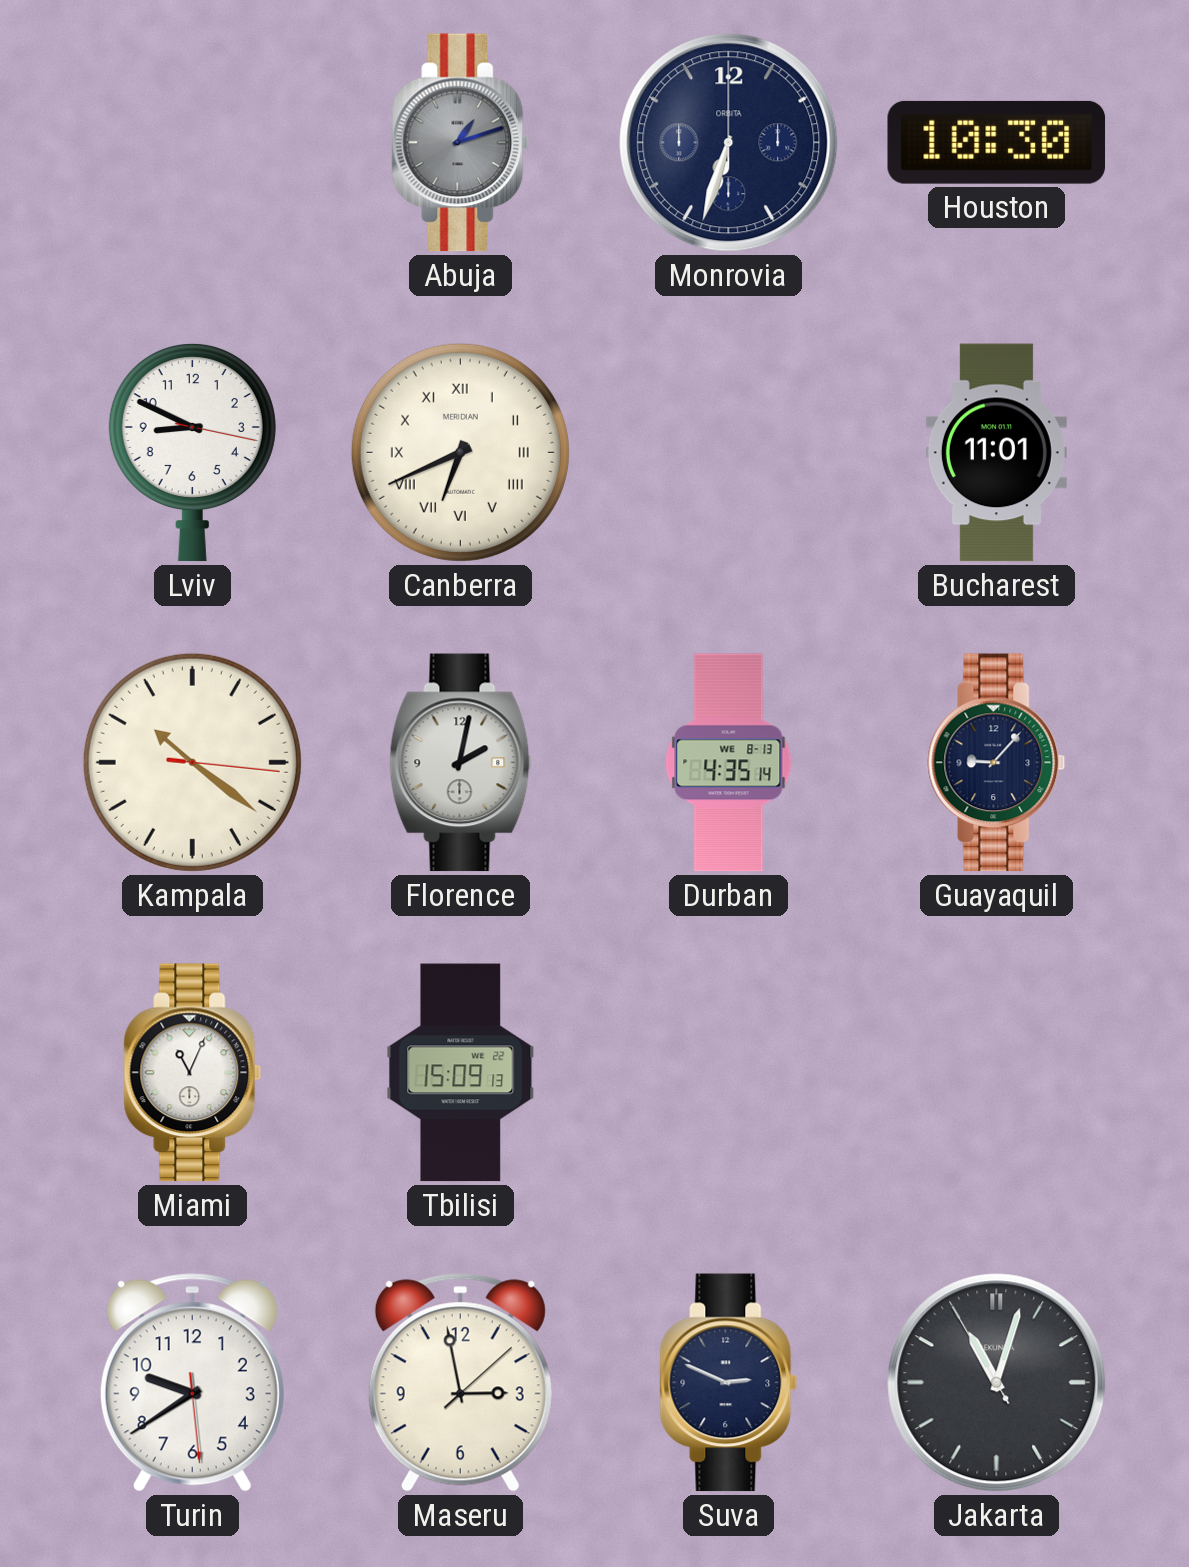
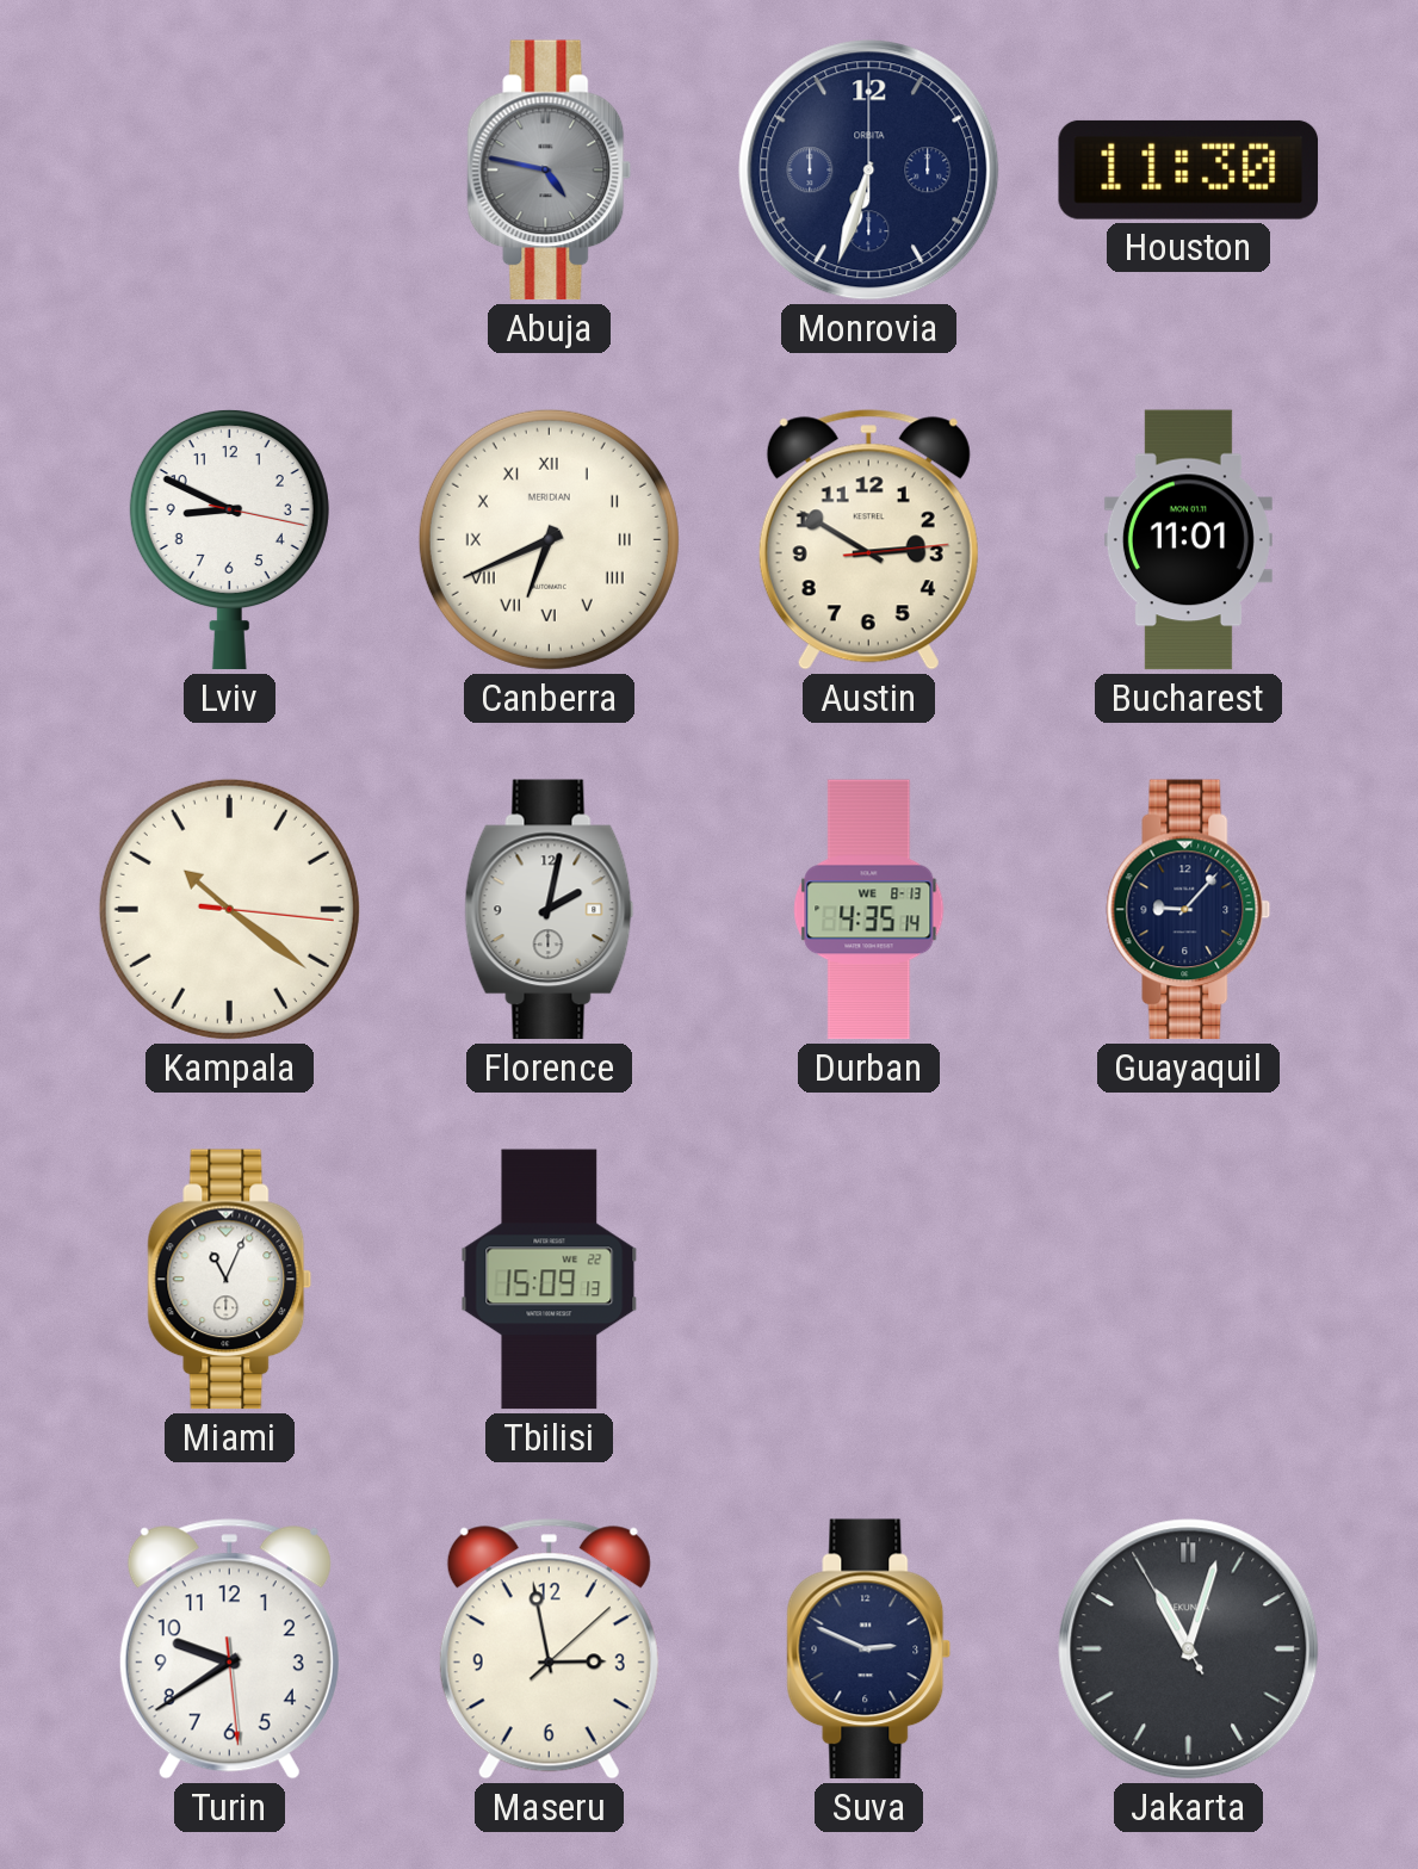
Abuja: 1:12 -> 4:47
Houston: 10:30 -> 11:30
Austin: none -> 2:50
